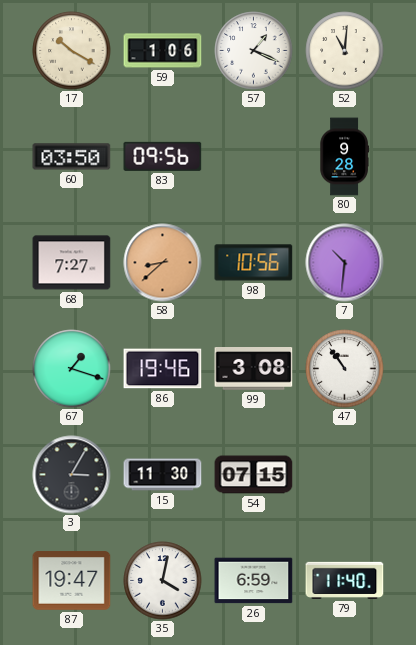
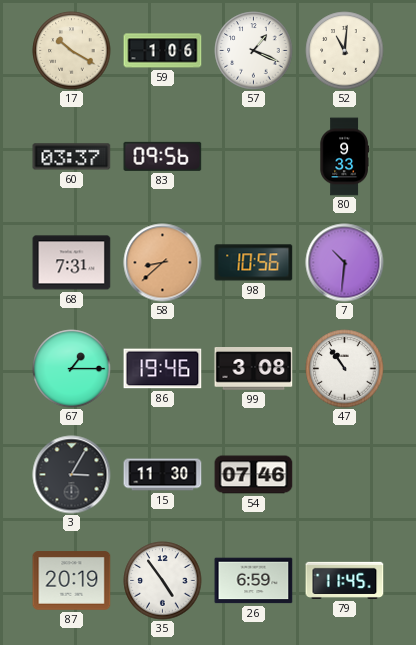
60: 03:50 -> 03:37
80: 9:28 -> 9:33
68: 7:27 -> 7:31
67: 1:18 -> 1:15
54: 07:15 -> 07:46
87: 19:47 -> 20:19
35: 4:02 -> 4:54
79: 11:40 -> 11:45
